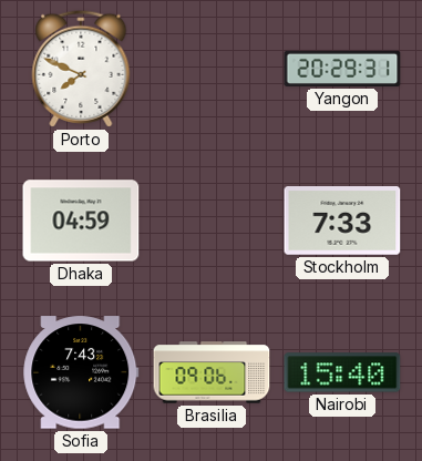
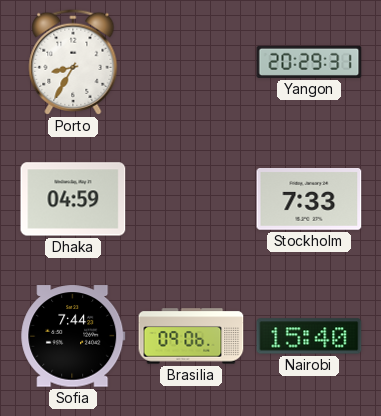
Porto: 7:49 -> 8:35
Sofia: 7:43 -> 7:44
